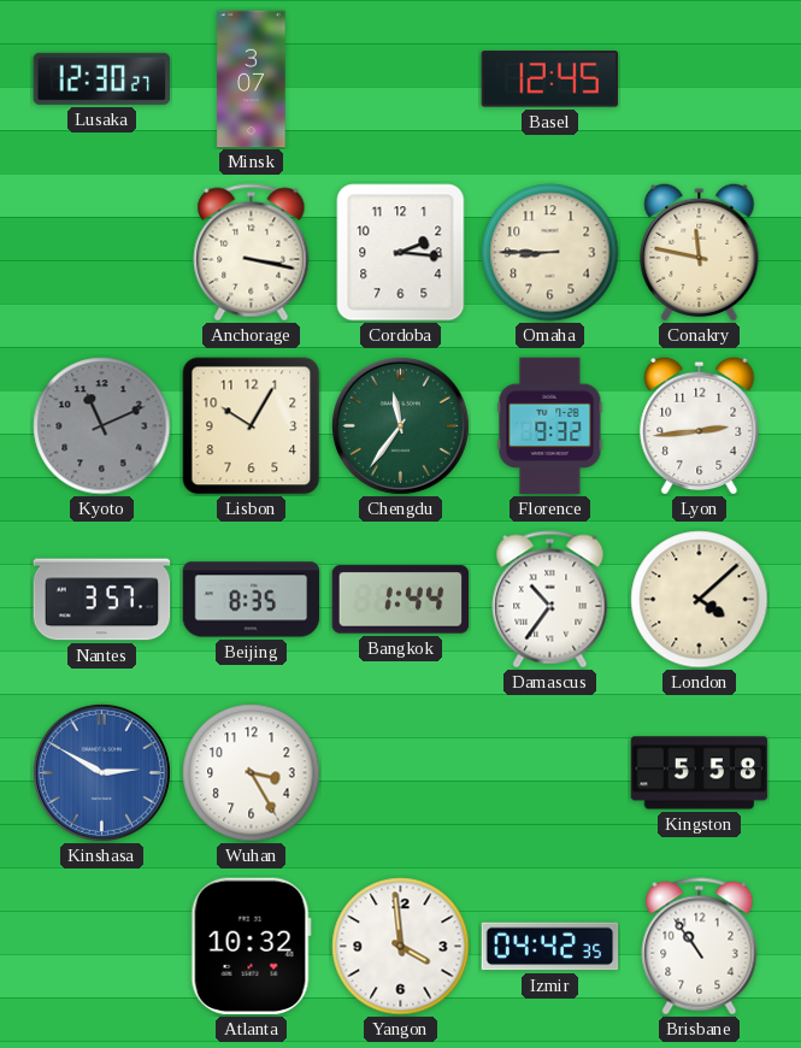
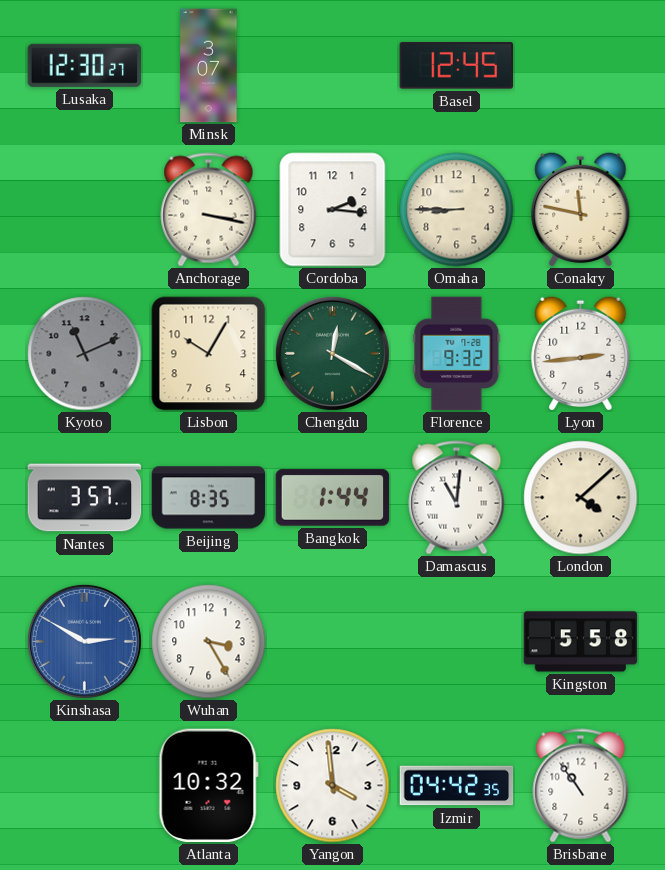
Chengdu: 11:36 -> 12:20
Damascus: 10:36 -> 11:01
